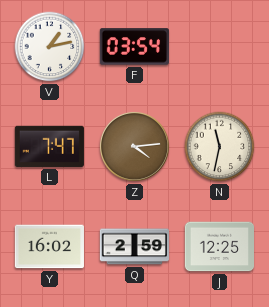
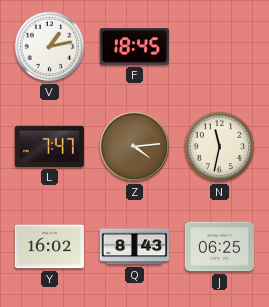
F: 03:54 -> 18:45
Q: 2:59 -> 8:43
J: 12:25 -> 06:25
